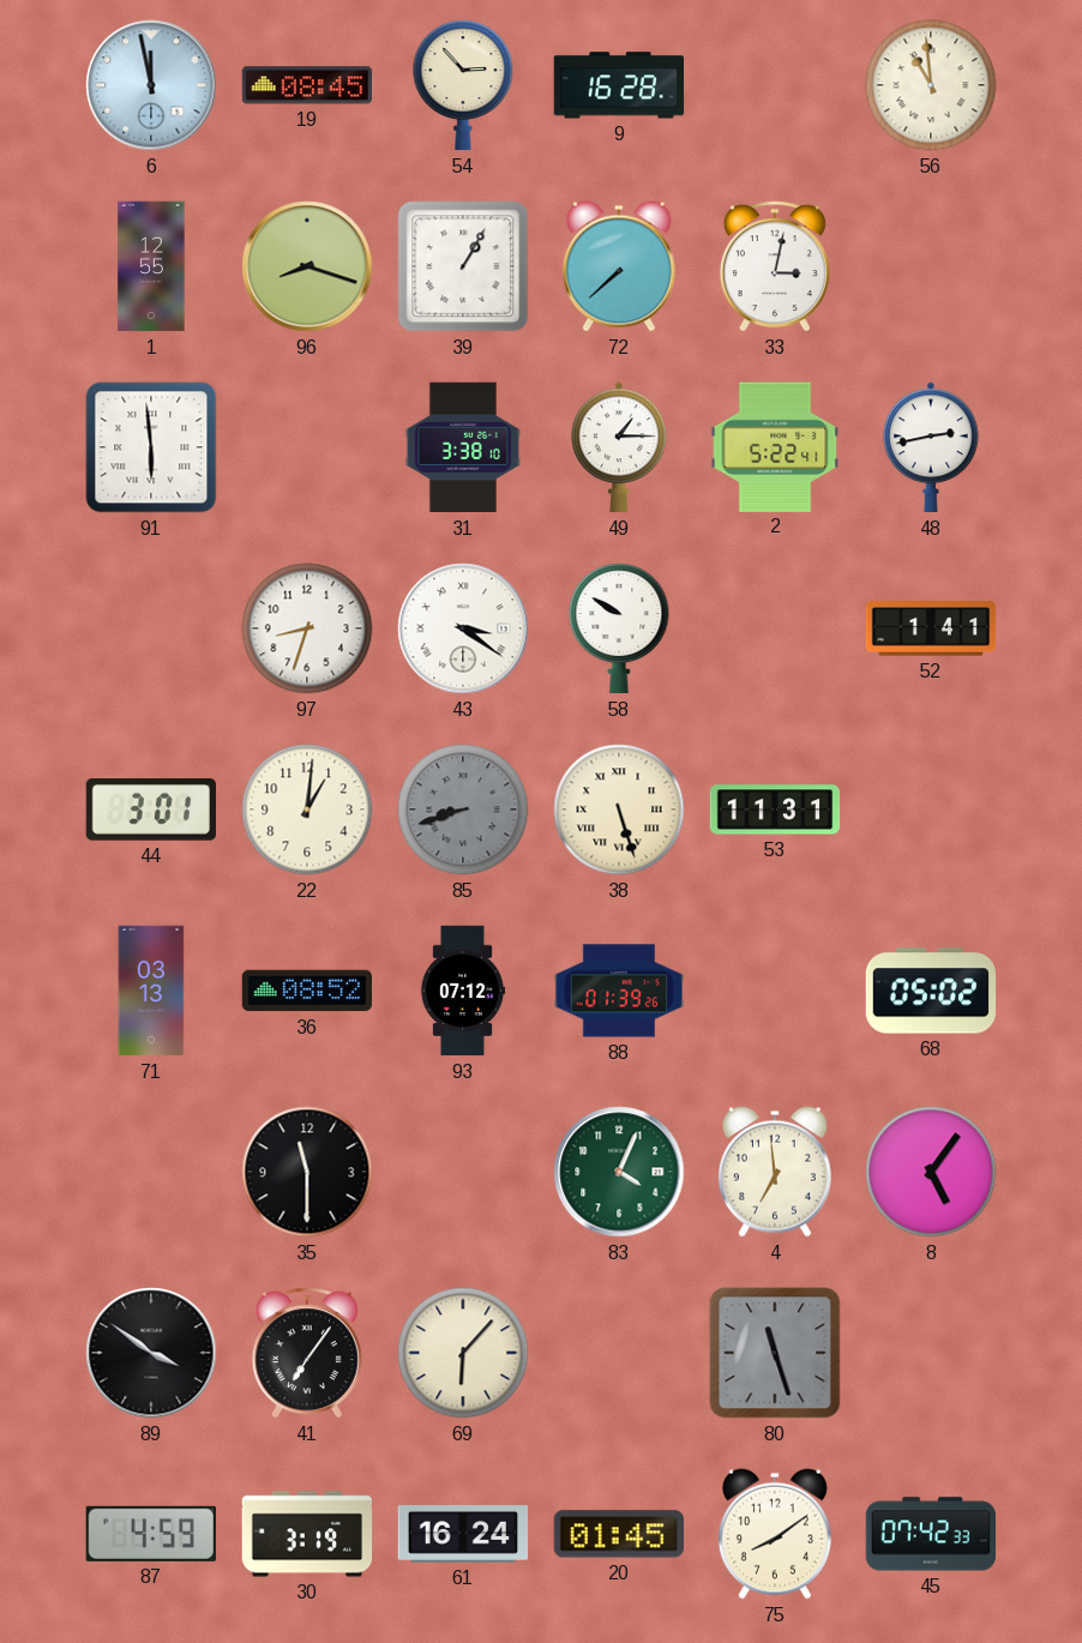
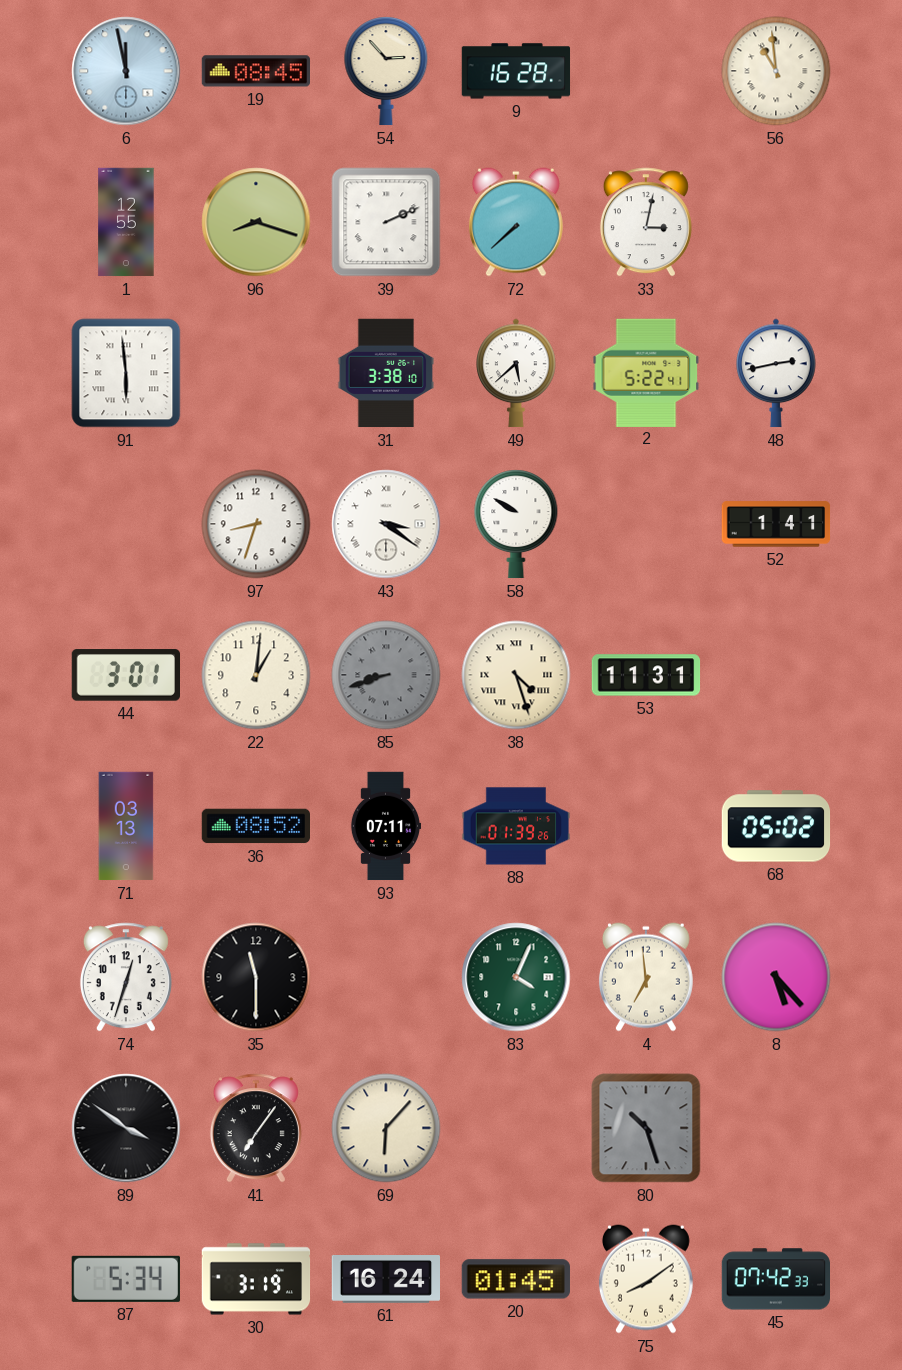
39: 1:05 -> 2:11
49: 1:15 -> 5:38
38: 5:27 -> 4:27
93: 07:12 -> 07:11
74: none -> 12:33
8: 5:06 -> 5:23
80: 11:27 -> 10:27
87: 4:59 -> 5:34
